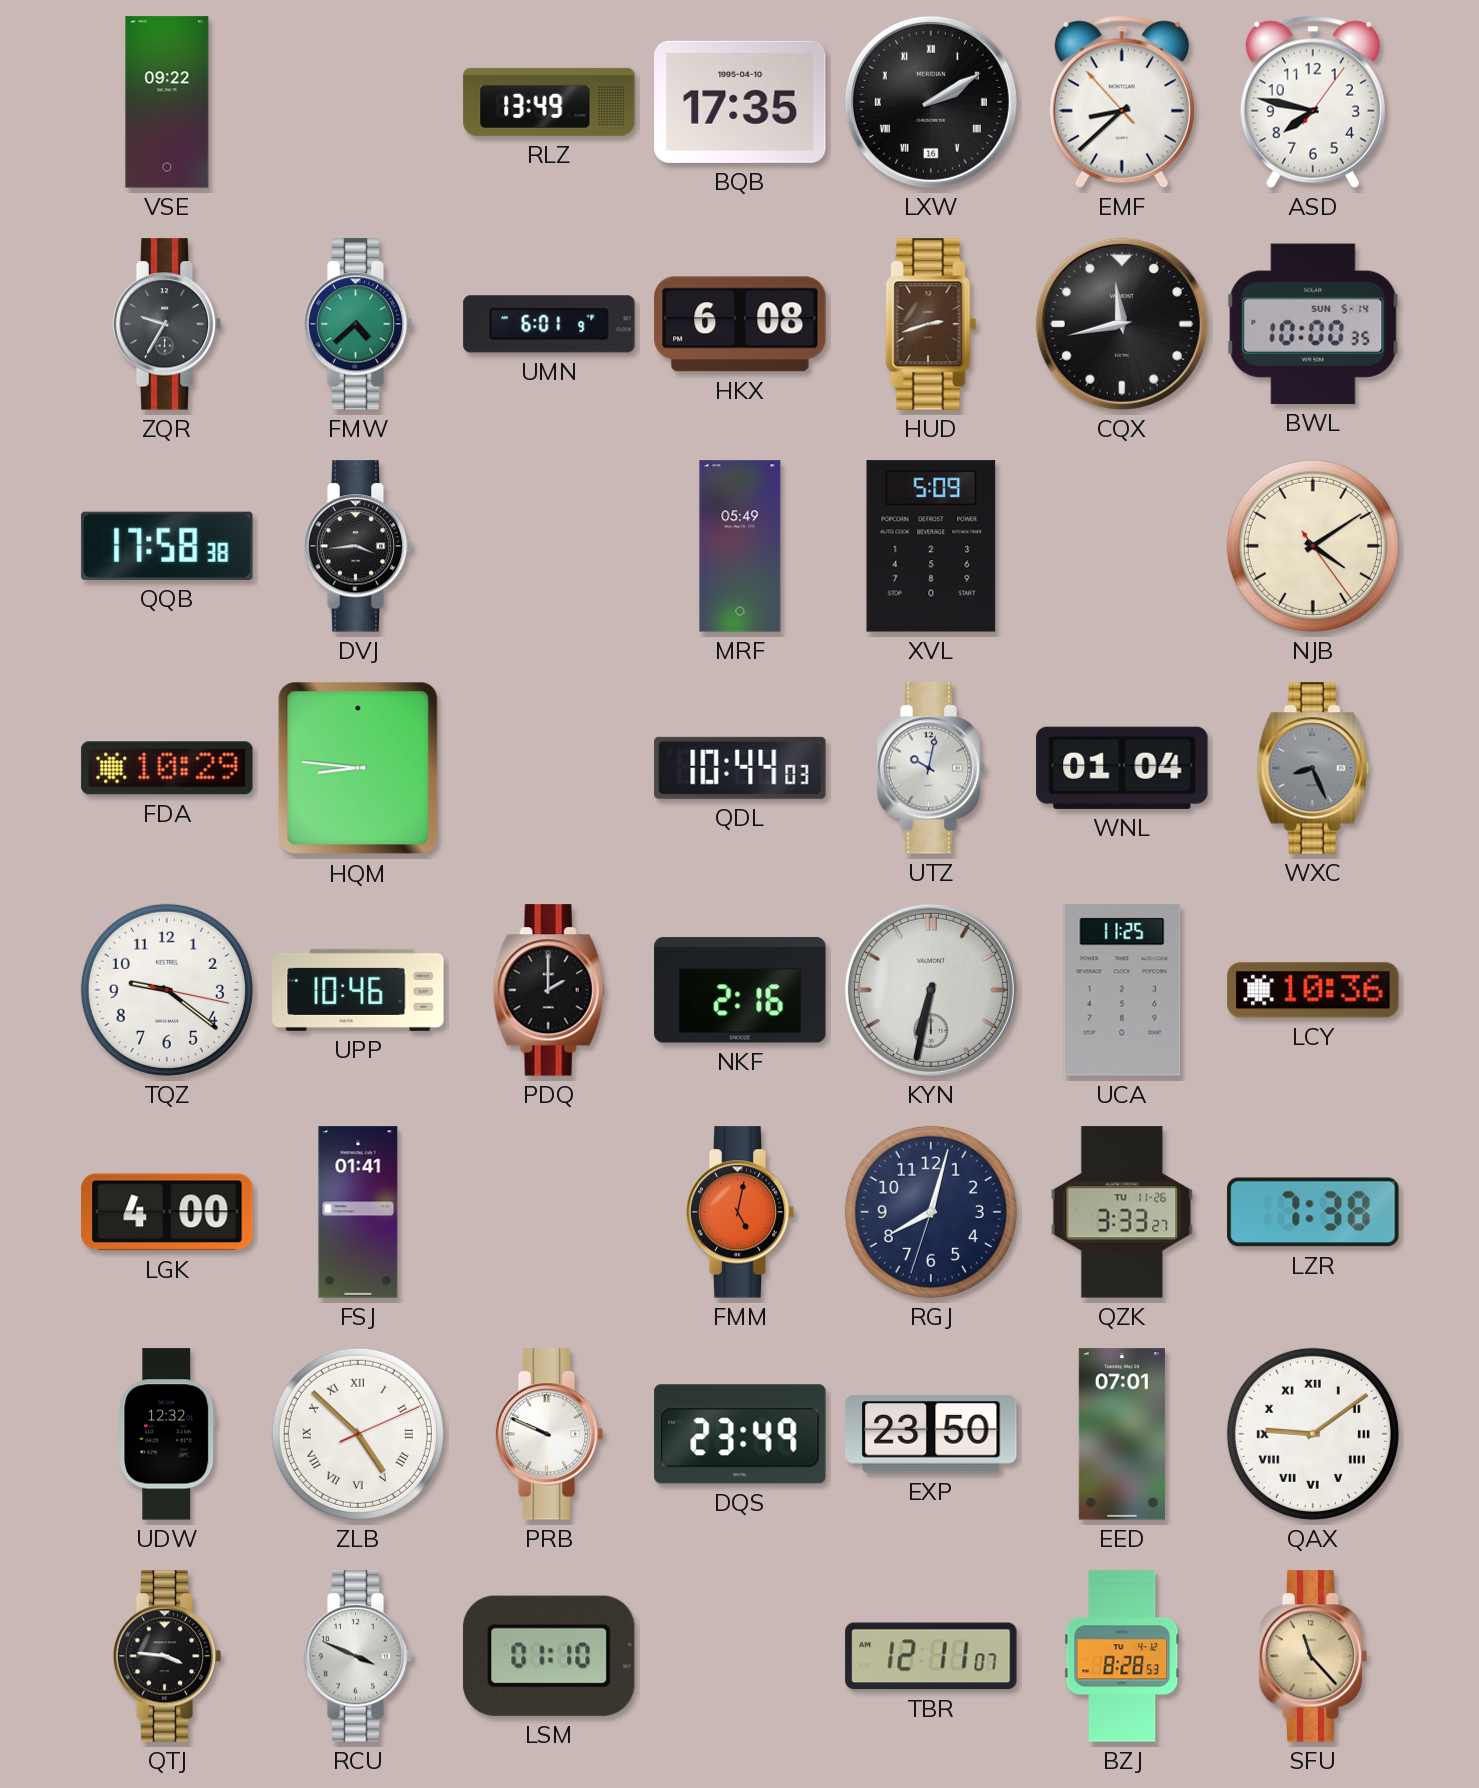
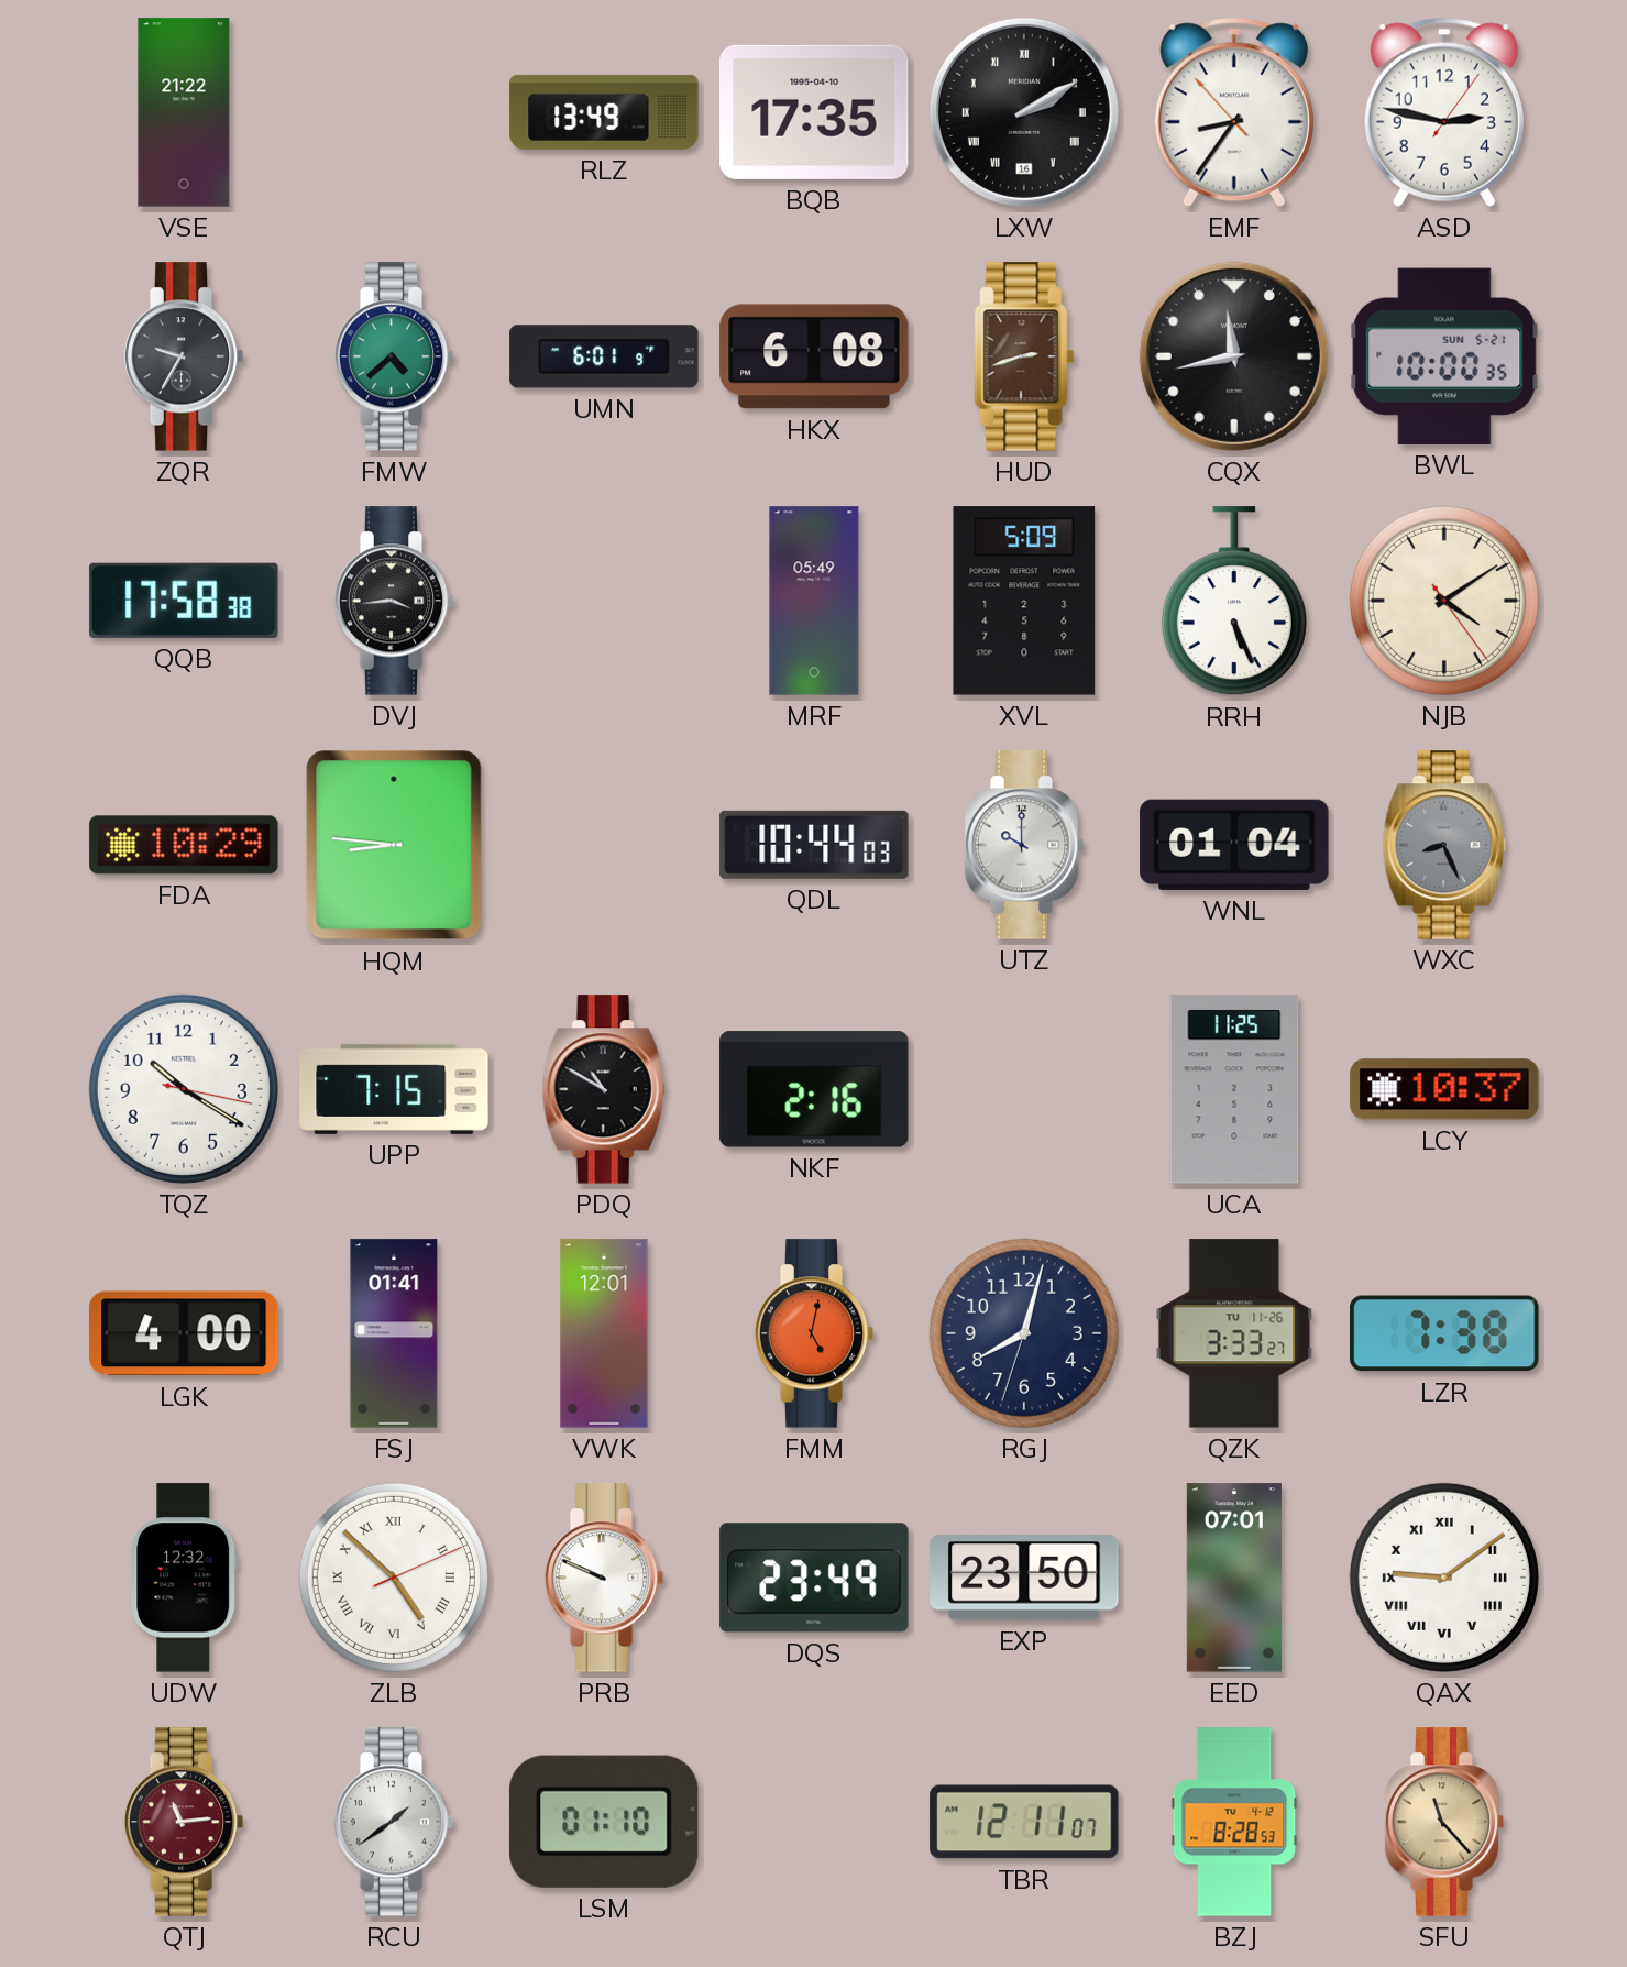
VSE: 09:22 -> 21:22
EMF: 8:37 -> 8:35
ASD: 7:47 -> 2:47
BWL date: SUN 5-14 -> SUN 5-21
RRH: none -> 5:26
UTZ: 10:02 -> 10:00
TQZ: 9:21 -> 10:20
UPP: 10:46 -> 7:15
PDQ: 2:00 -> 10:50
KYN: 6:32 -> none
LCY: 10:36 -> 10:37
VWK: none -> 12:01
QTJ: 3:46 -> 11:14
QTJ dial: black -> burgundy
RCU: 3:49 -> 1:39
